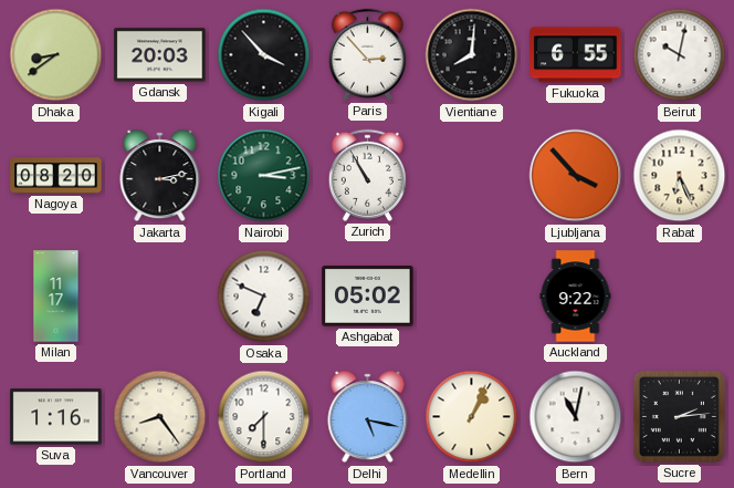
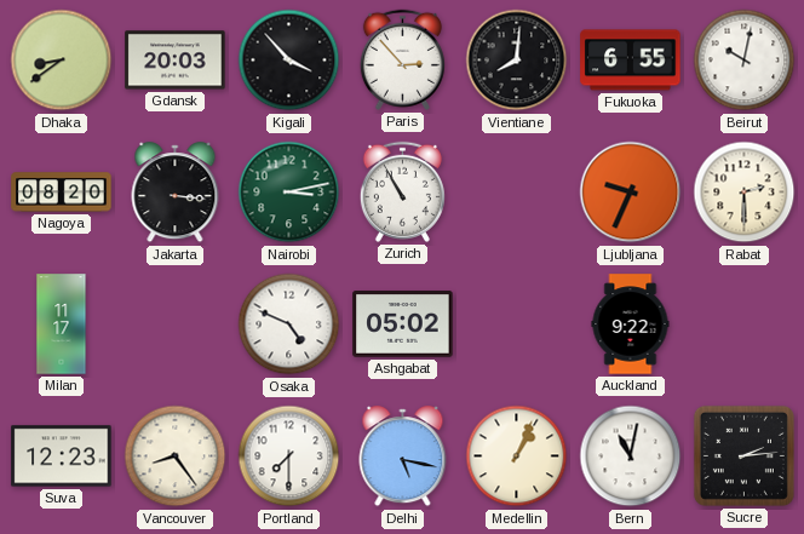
Jakarta: 3:13 -> 3:16
Ljubljana: 3:53 -> 9:34
Rabat: 6:26 -> 2:30
Osaka: 6:49 -> 4:49
Suva: 1:16 -> 12:23
